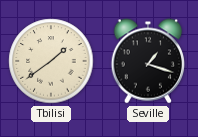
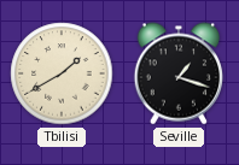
Tbilisi: 1:39 -> 1:40
